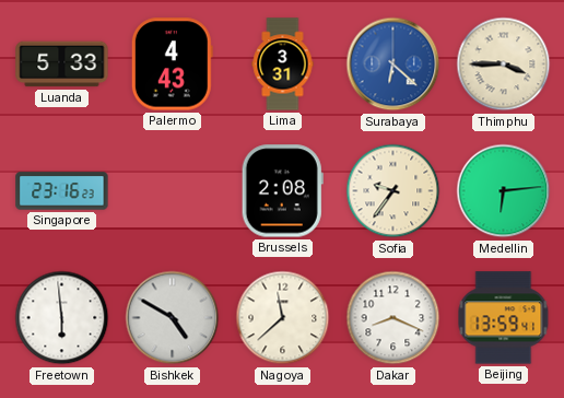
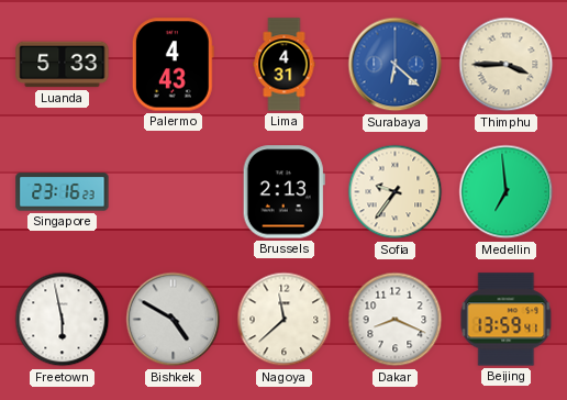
Lima: 3:31 -> 4:31
Brussels: 2:08 -> 2:13
Medellin: 6:14 -> 6:59
Freetown: 5:59 -> 5:58
